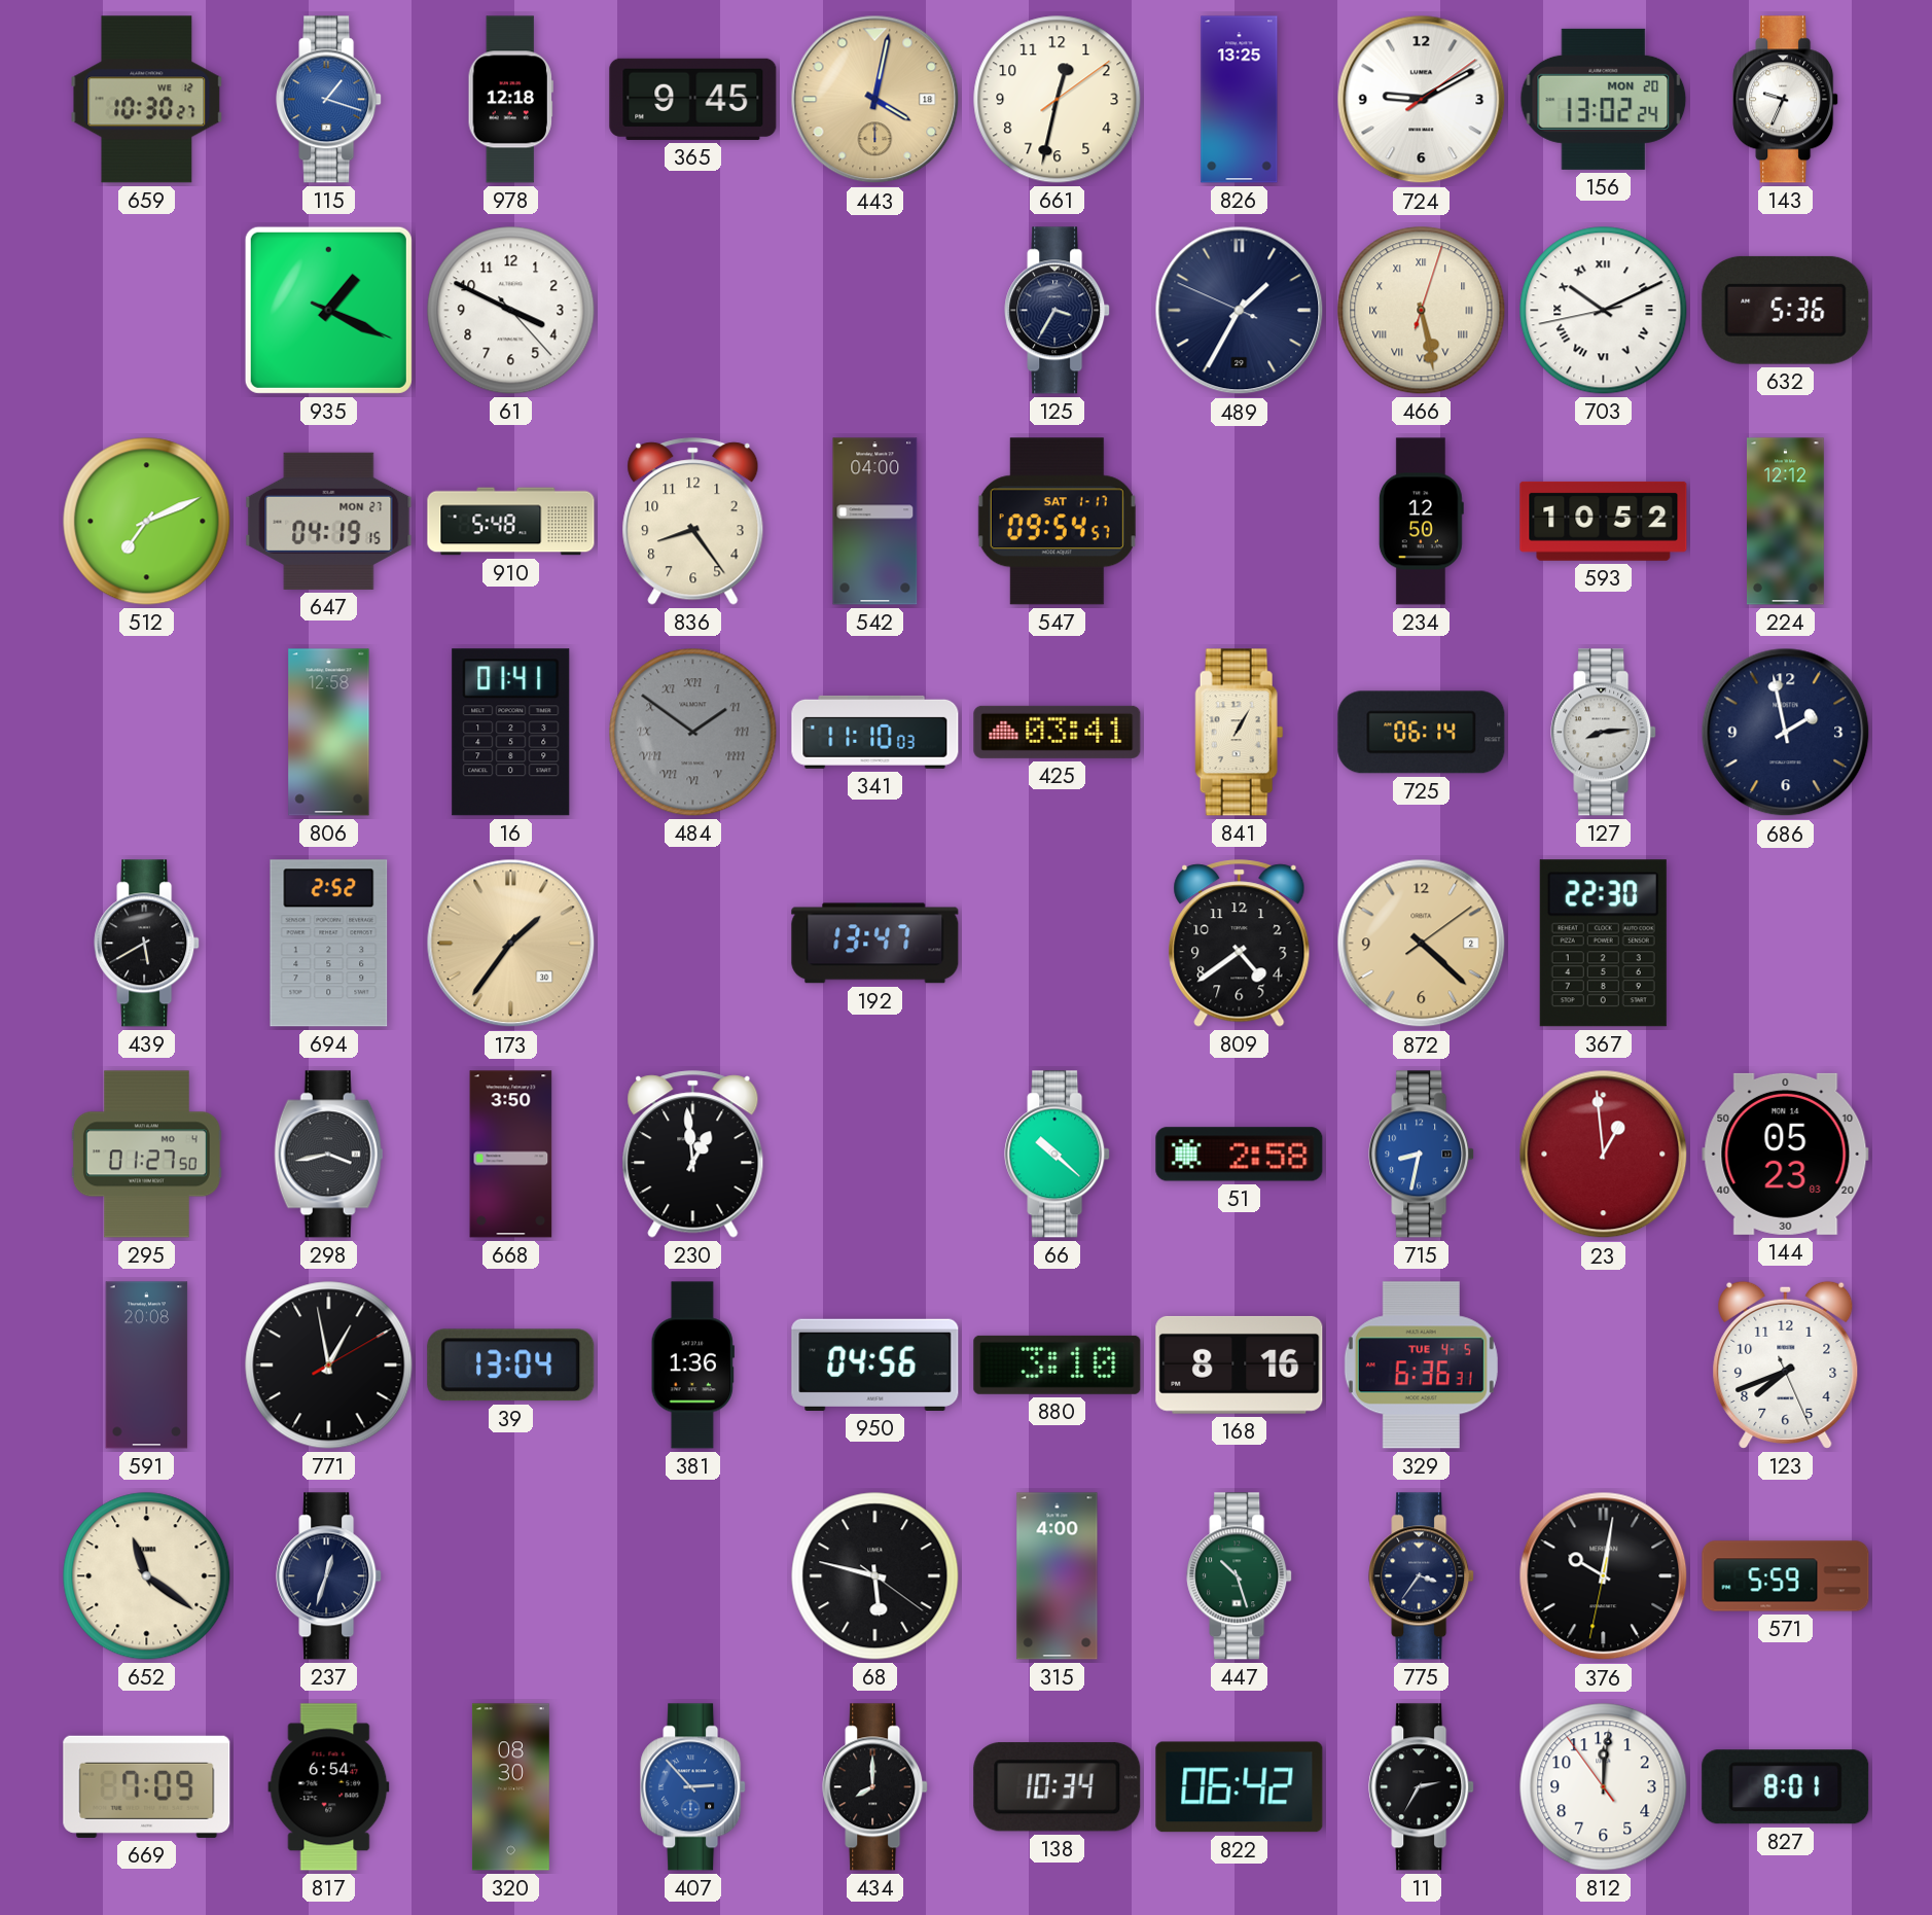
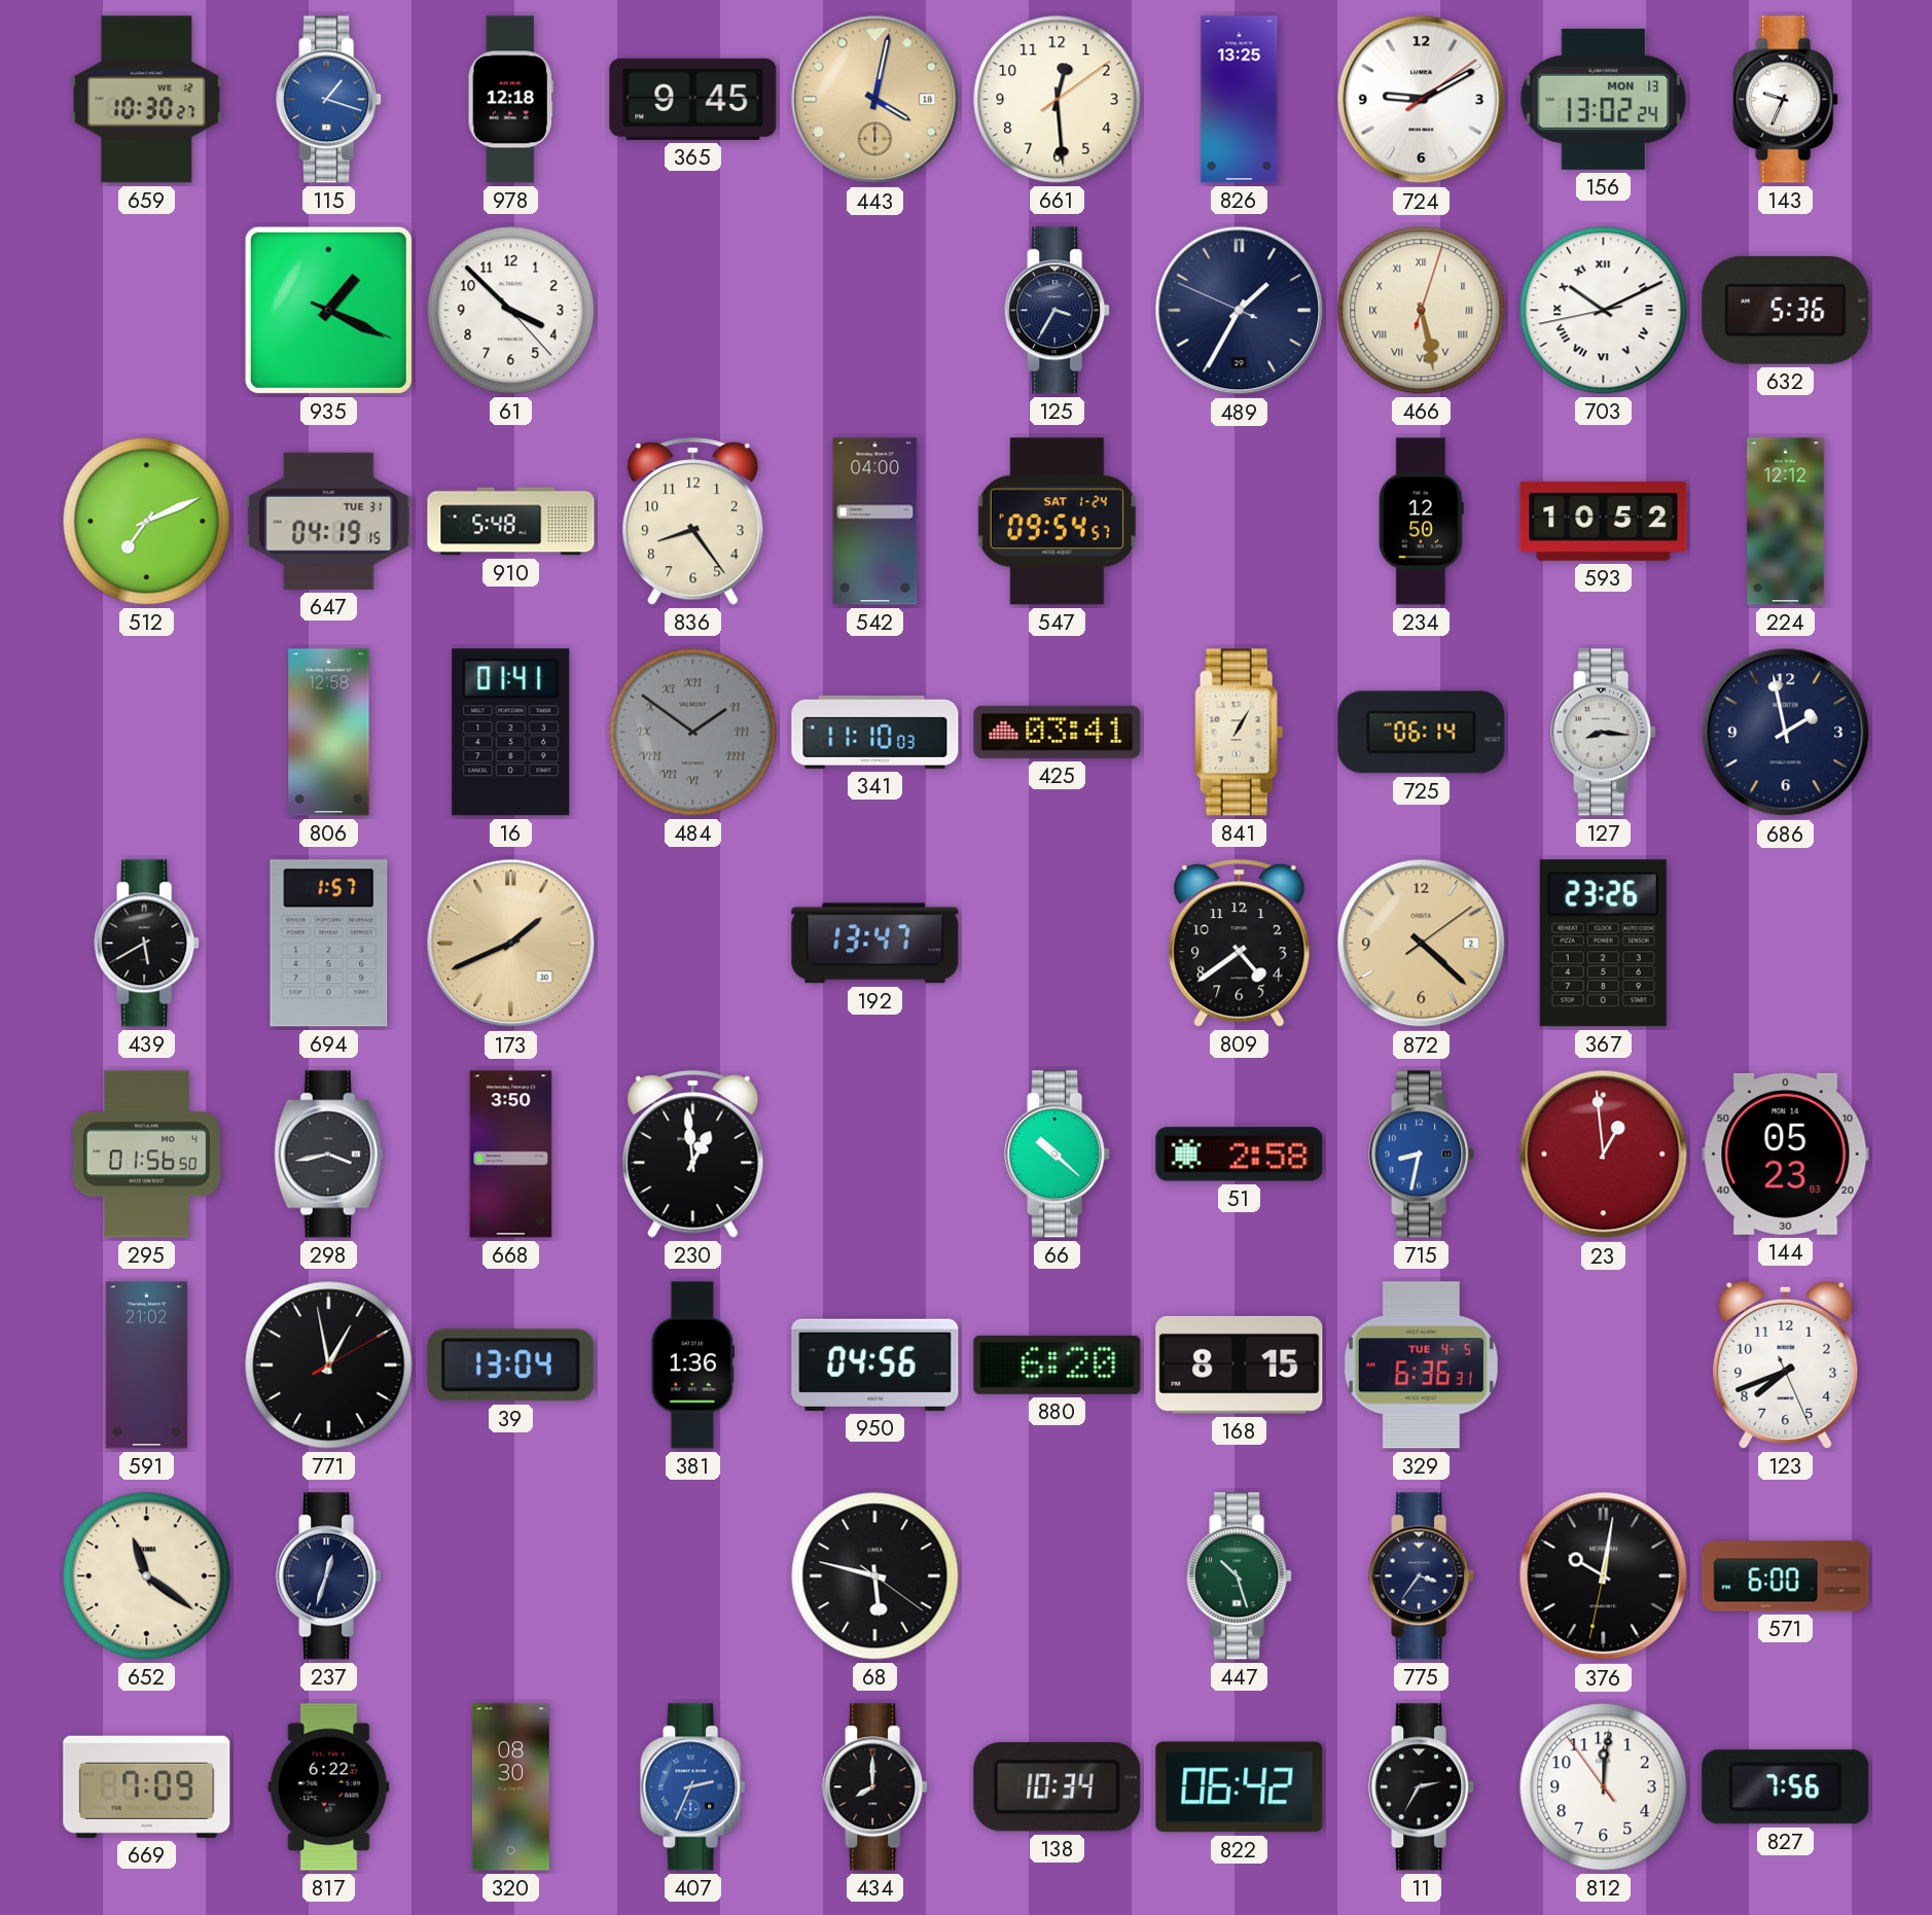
661: 12:32 -> 12:29
156 date: MON 20 -> MON 13
61: 3:49 -> 3:52
647 date: MON 27 -> TUE 31
547 date: SAT 1-17 -> SAT 1-24
127: 8:14 -> 8:16
694: 2:52 -> 1:57
173: 1:36 -> 1:41
367: 22:30 -> 23:26
295: 01:27 -> 01:56
591: 20:08 -> 21:02
880: 3:10 -> 6:20
168: 8:16 -> 8:15
315: 4:00 -> none
571: 5:59 -> 6:00
817: 6:54 -> 6:22
407: 2:53 -> 2:34
827: 8:01 -> 7:56
